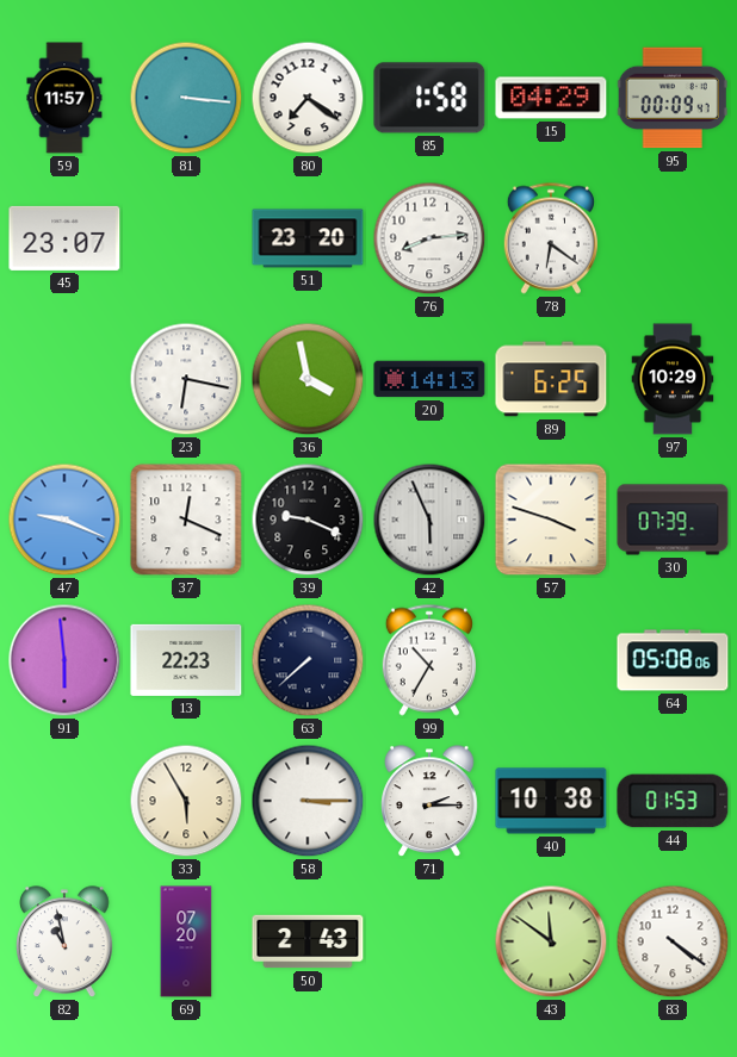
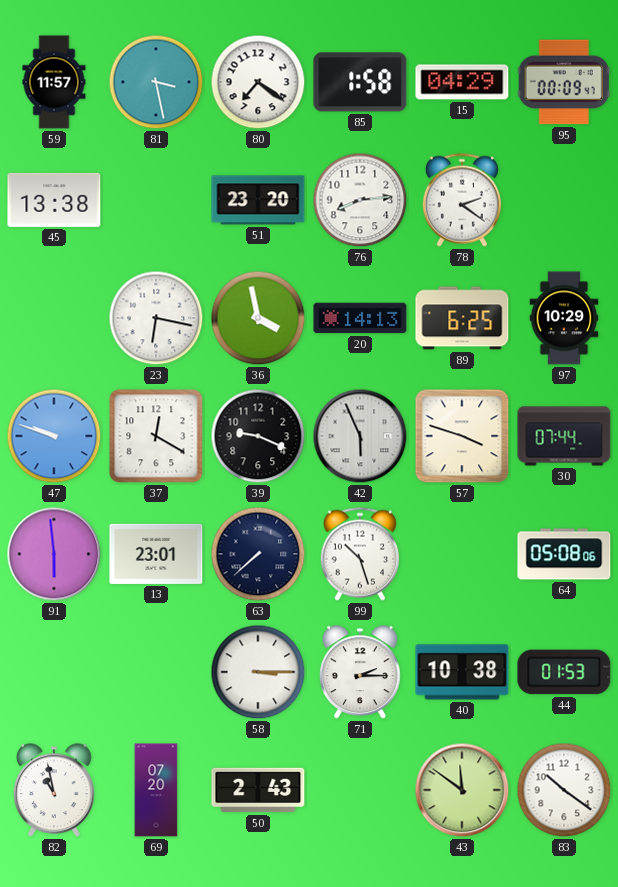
81: 3:16 -> 3:28
45: 23:07 -> 13:38
78: 6:21 -> 2:21
47: 9:19 -> 9:48
37: 12:19 -> 12:20
30: 07:39 -> 07:44
13: 22:23 -> 23:01
99: 10:35 -> 10:27
33: 5:55 -> none
83: 4:21 -> 10:21
